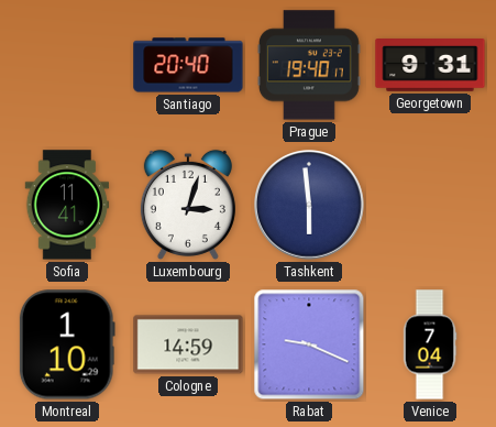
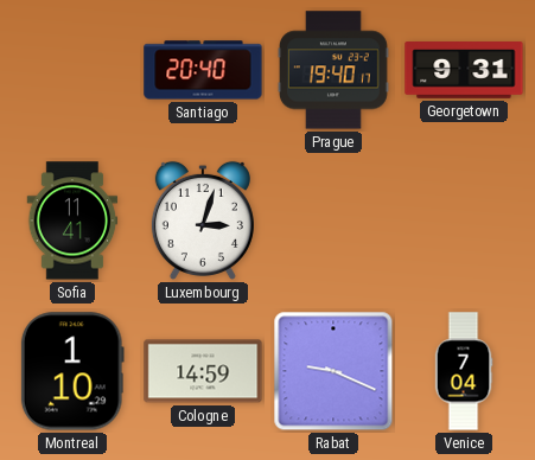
Tashkent: 5:59 -> none
